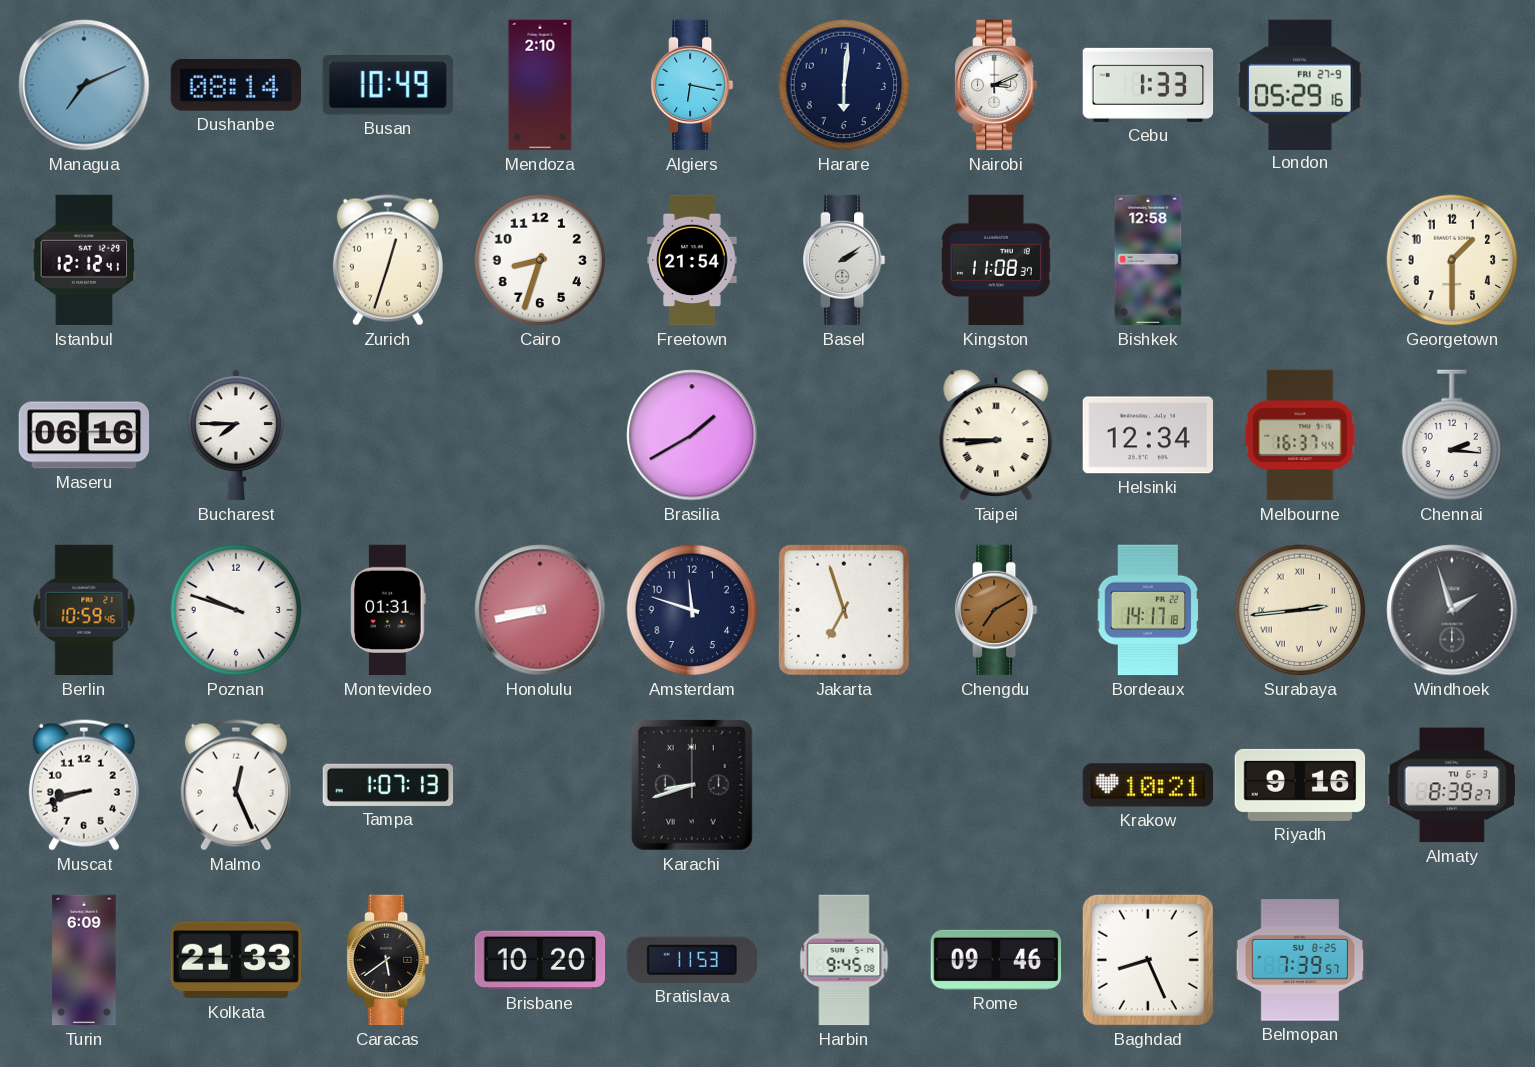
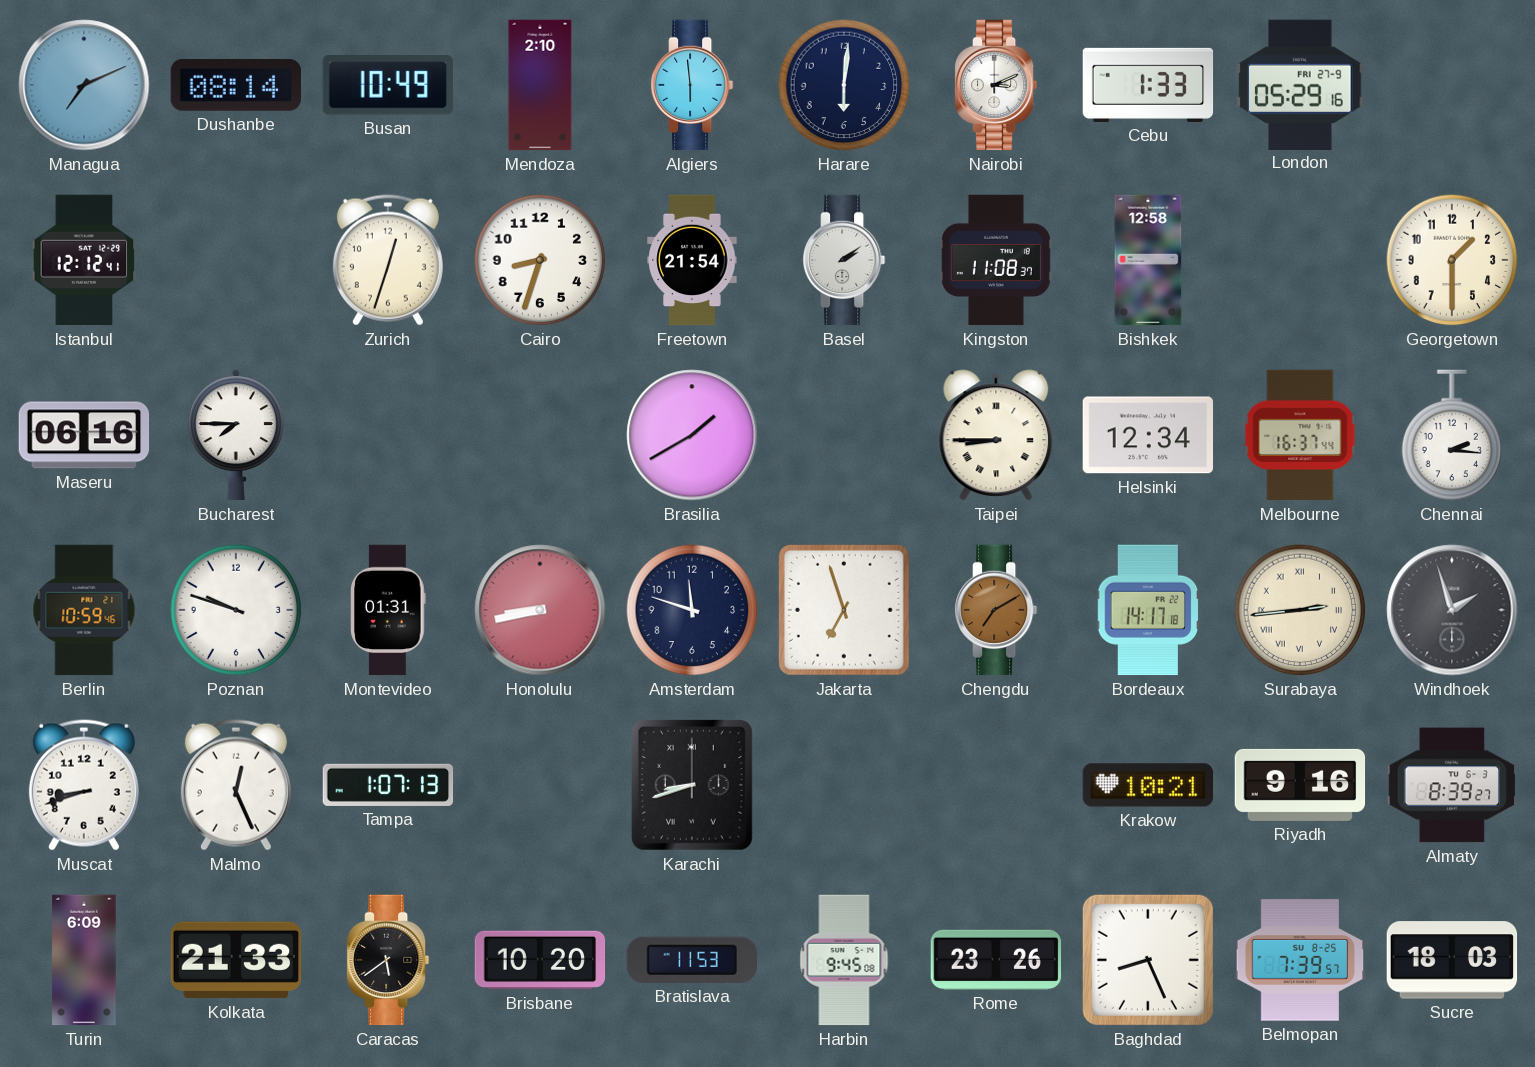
Algiers: 6:17 -> 5:59
Rome: 09:46 -> 23:26
Sucre: none -> 18:03
